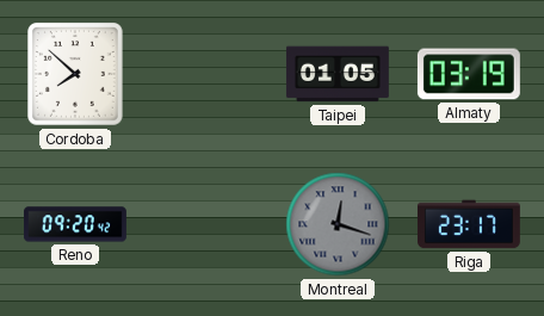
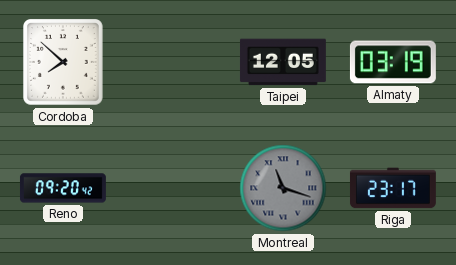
Taipei: 01:05 -> 12:05
Montreal: 12:18 -> 11:18
